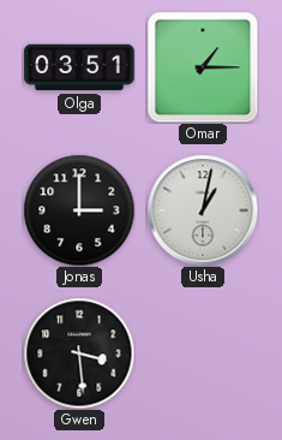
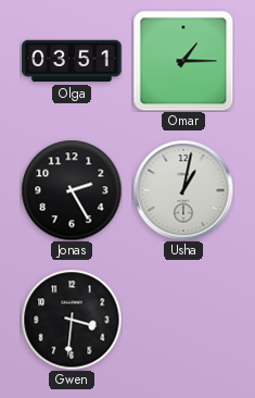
Jonas: 3:00 -> 2:25
Gwen: 3:29 -> 3:31
